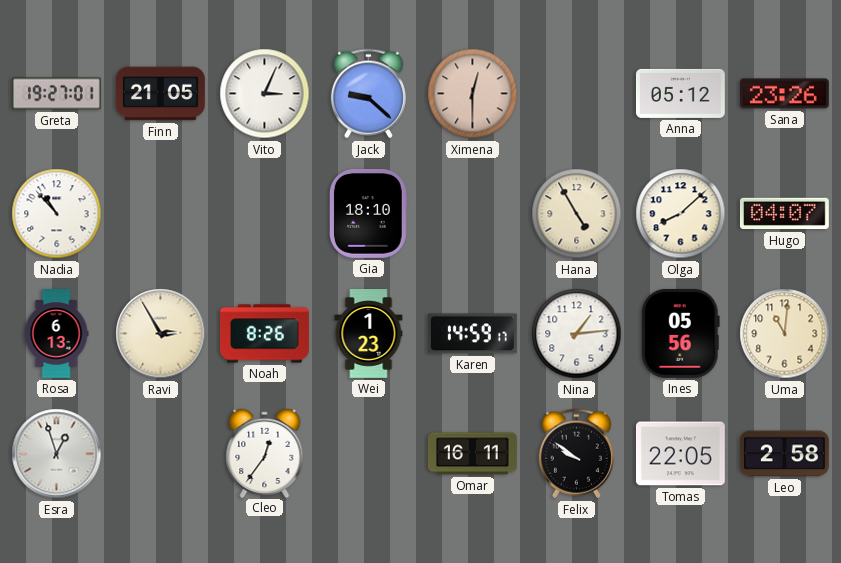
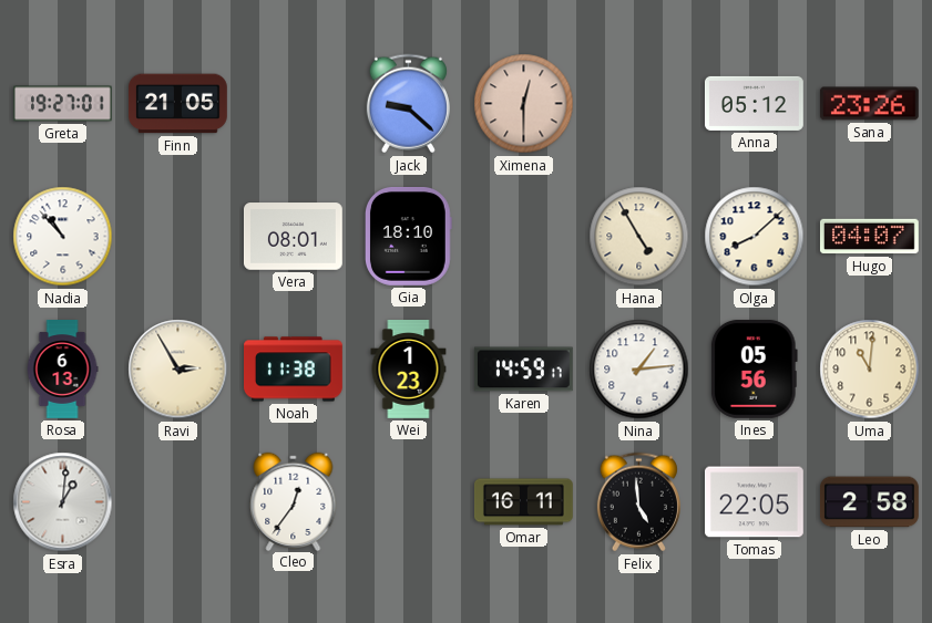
Vito: 3:04 -> none
Vera: none -> 08:01
Noah: 8:26 -> 11:38
Esra: 12:57 -> 1:01
Felix: 9:51 -> 4:59
